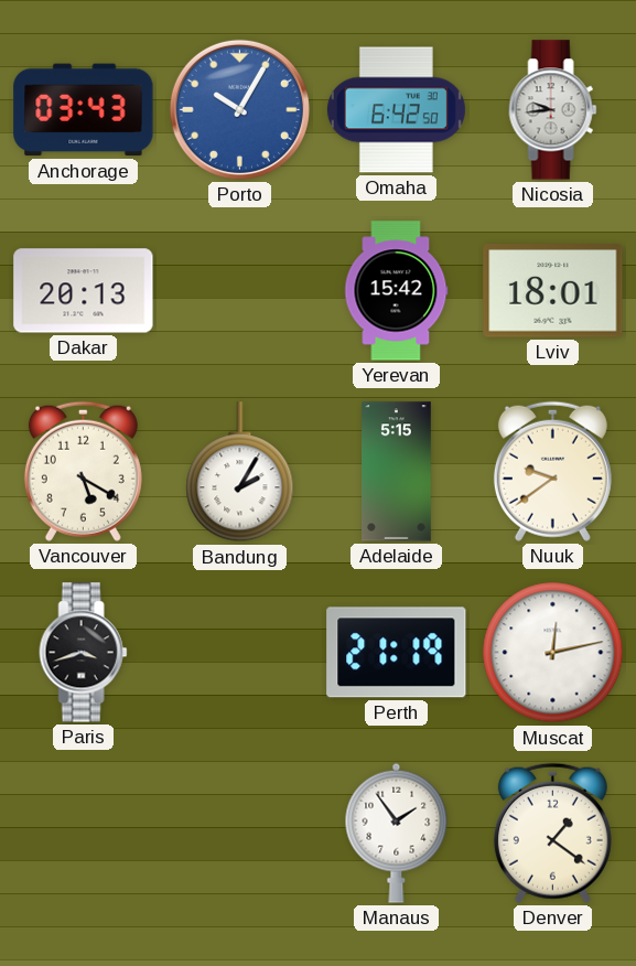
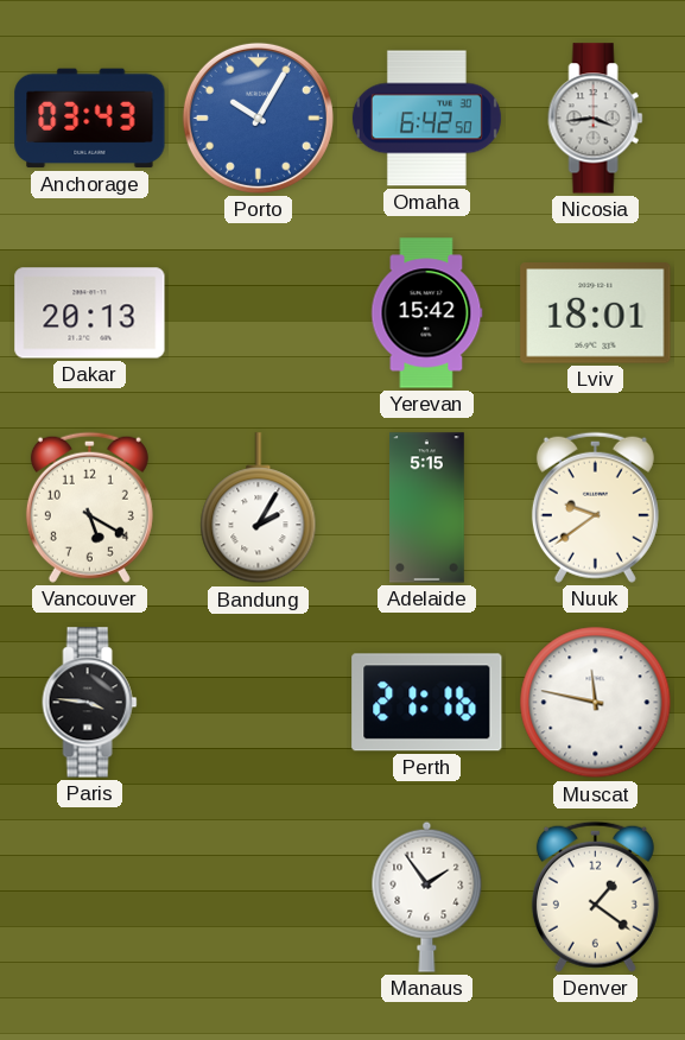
Nicosia: 9:44 -> 3:44
Paris: 3:42 -> 3:46
Perth: 21:19 -> 21:16
Muscat: 12:13 -> 11:47
